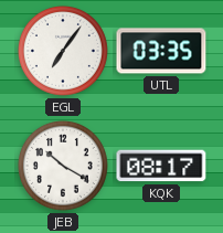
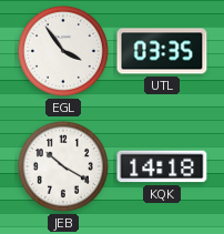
EGL: 7:06 -> 3:54
KQK: 08:17 -> 14:18
